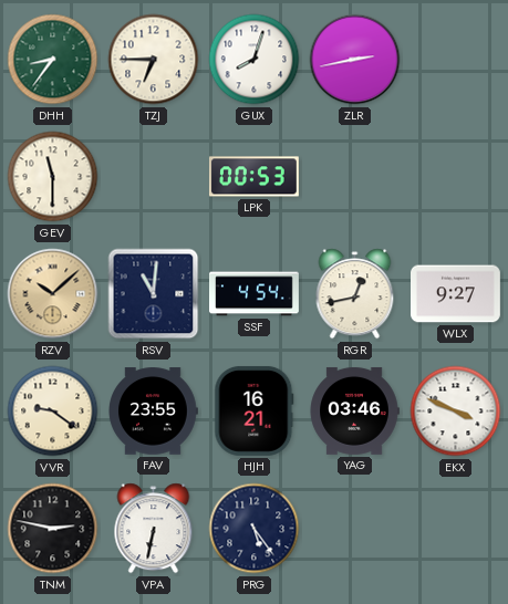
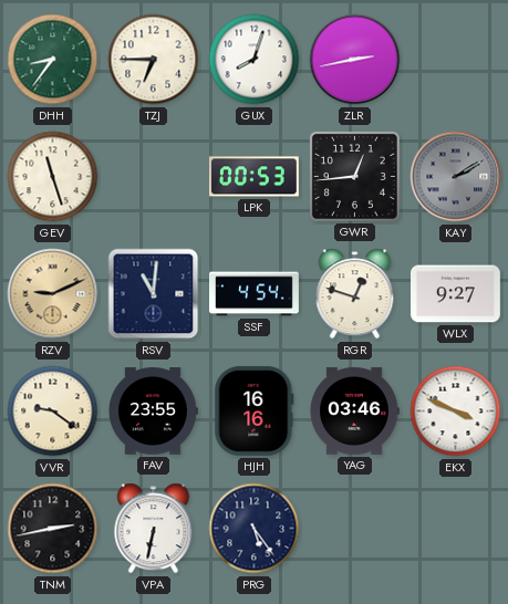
GEV: 11:30 -> 11:27
GWR: none -> 12:44
KAY: none -> 2:10
RZV: 10:08 -> 9:11
RGR: 12:43 -> 12:48
HJH: 16:21 -> 16:16
TNM: 2:47 -> 2:43
